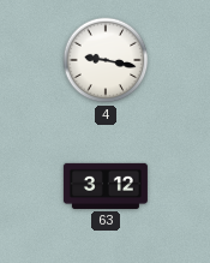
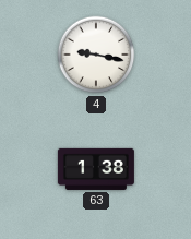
63: 3:12 -> 1:38
